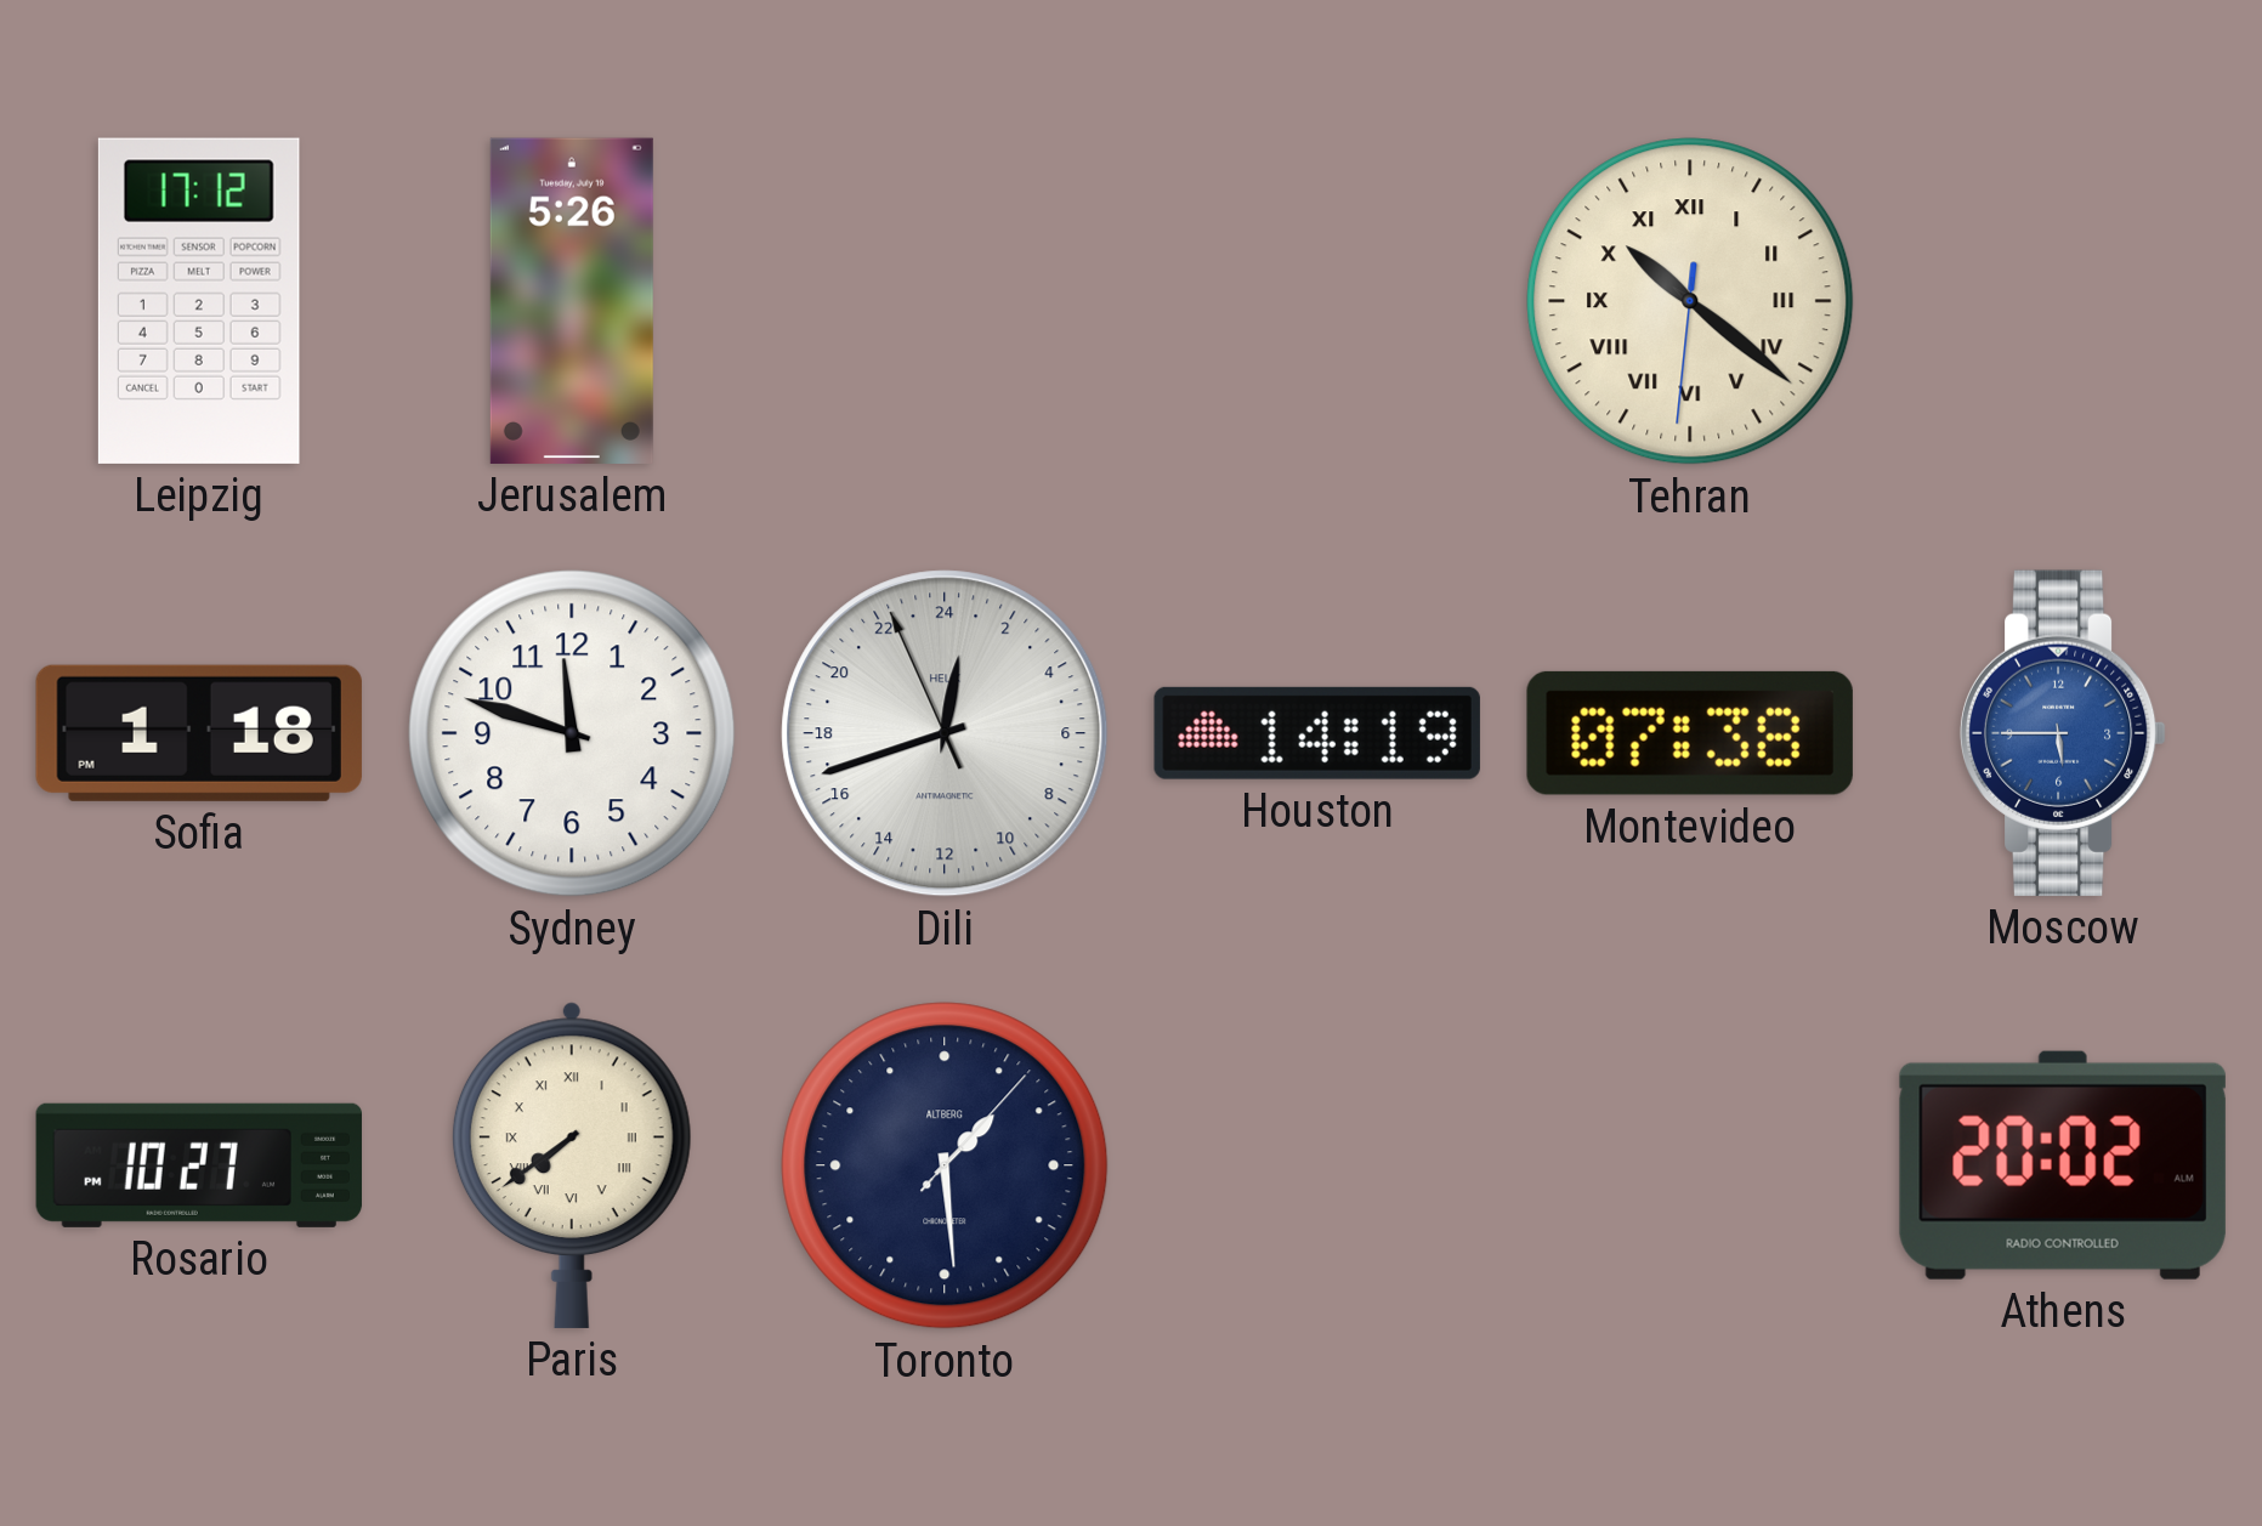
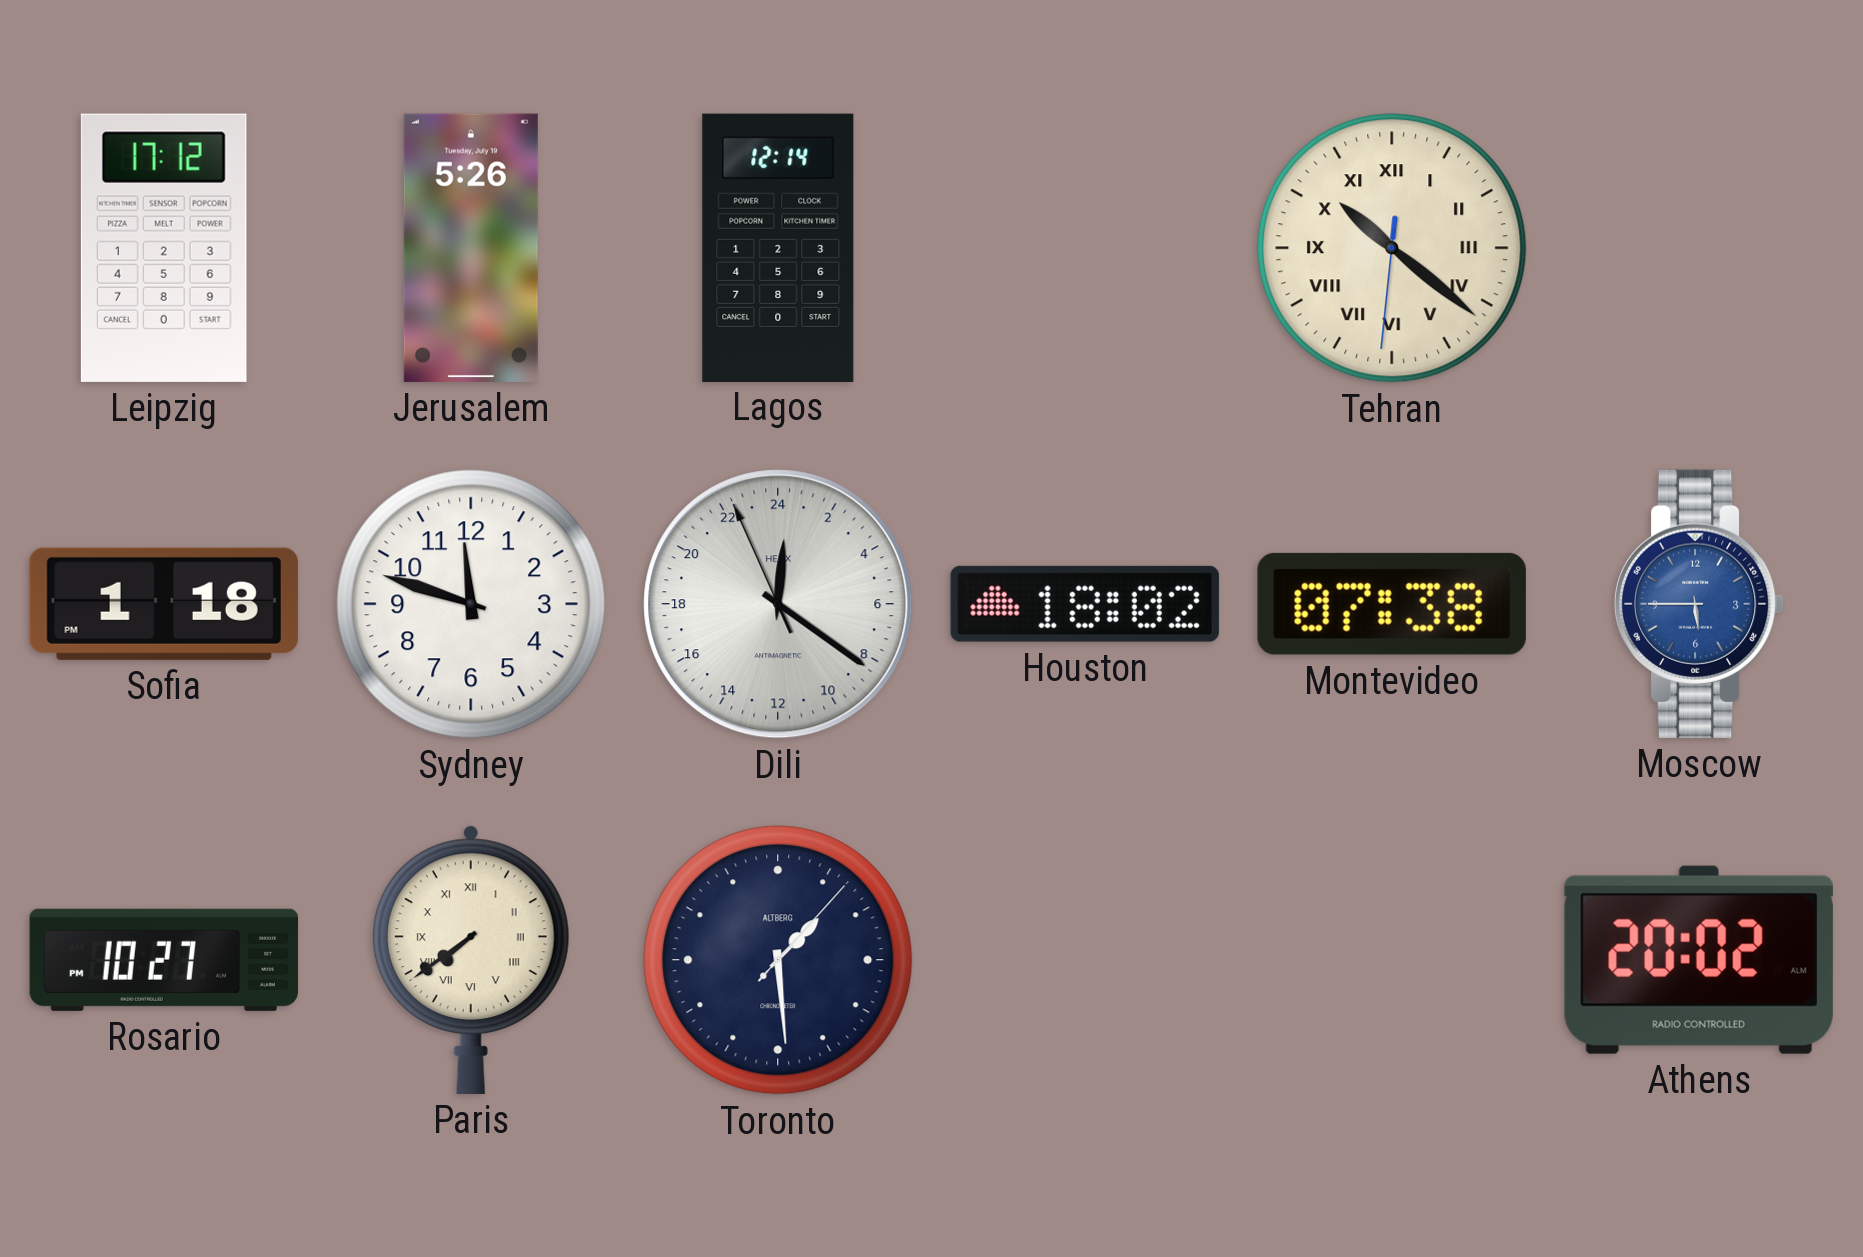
Lagos: none -> 12:14
Dili: 0:41 -> 0:20
Houston: 14:19 -> 18:02
